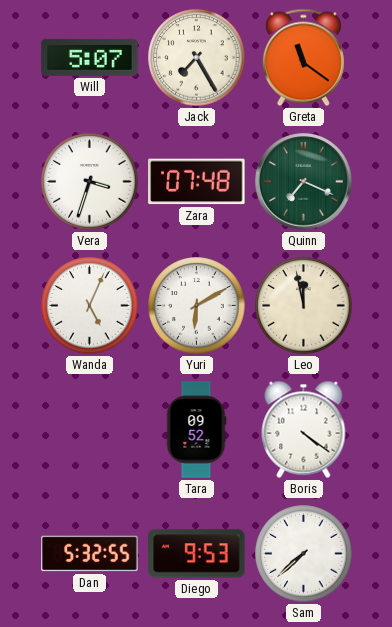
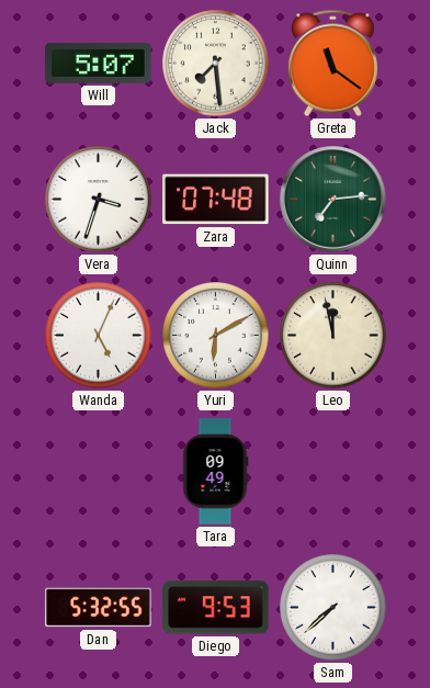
Jack: 7:25 -> 7:29
Quinn: 7:19 -> 7:14
Tara: 09:52 -> 09:49
Boris: 4:21 -> none
